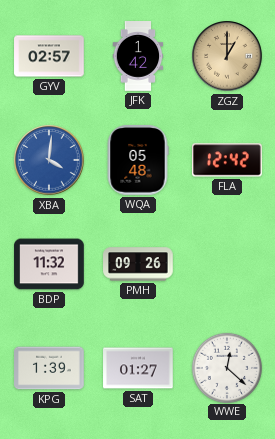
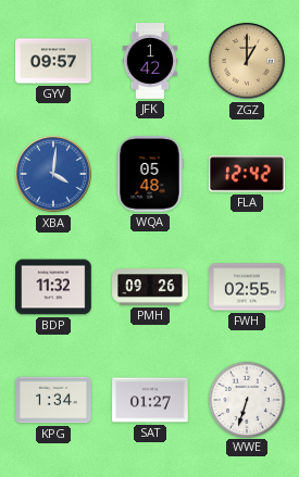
GYV: 02:57 -> 09:57
FWH: none -> 02:55
KPG: 1:39 -> 1:34
WWE: 12:22 -> 6:33
